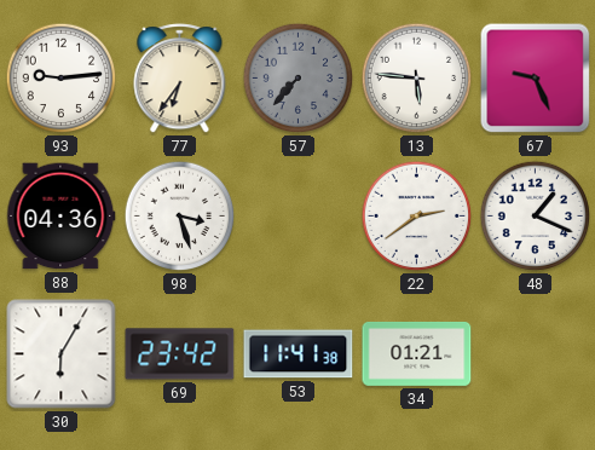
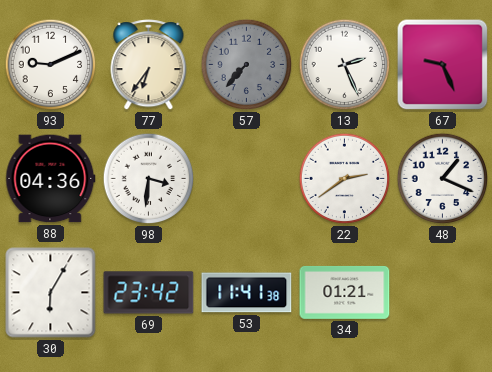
93: 9:14 -> 9:11
13: 5:46 -> 2:26
98: 3:27 -> 3:31
